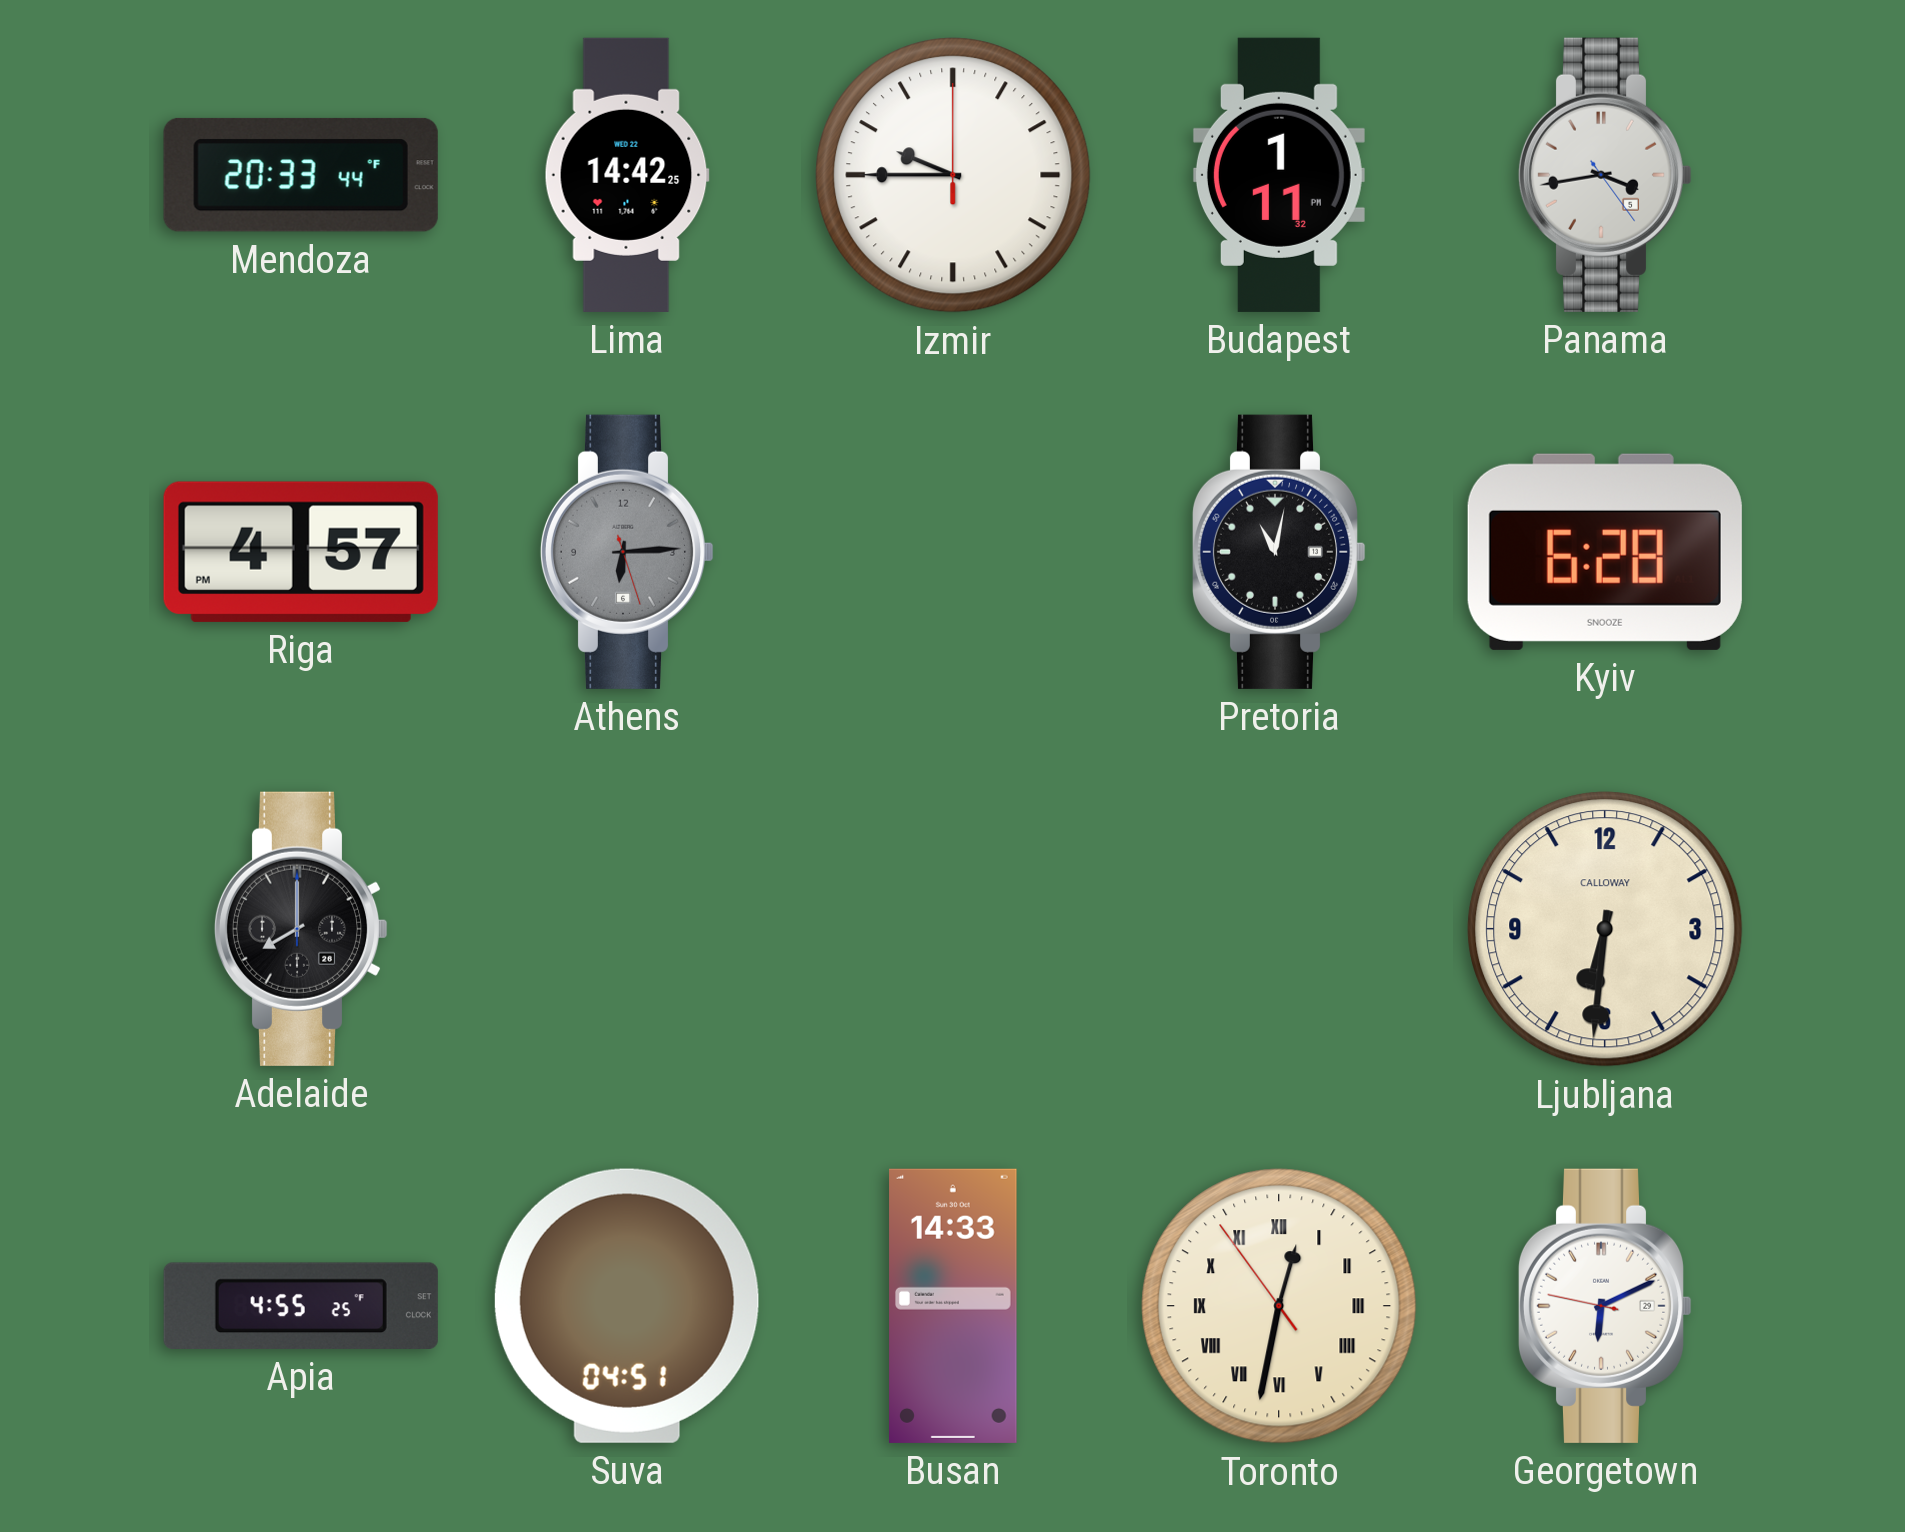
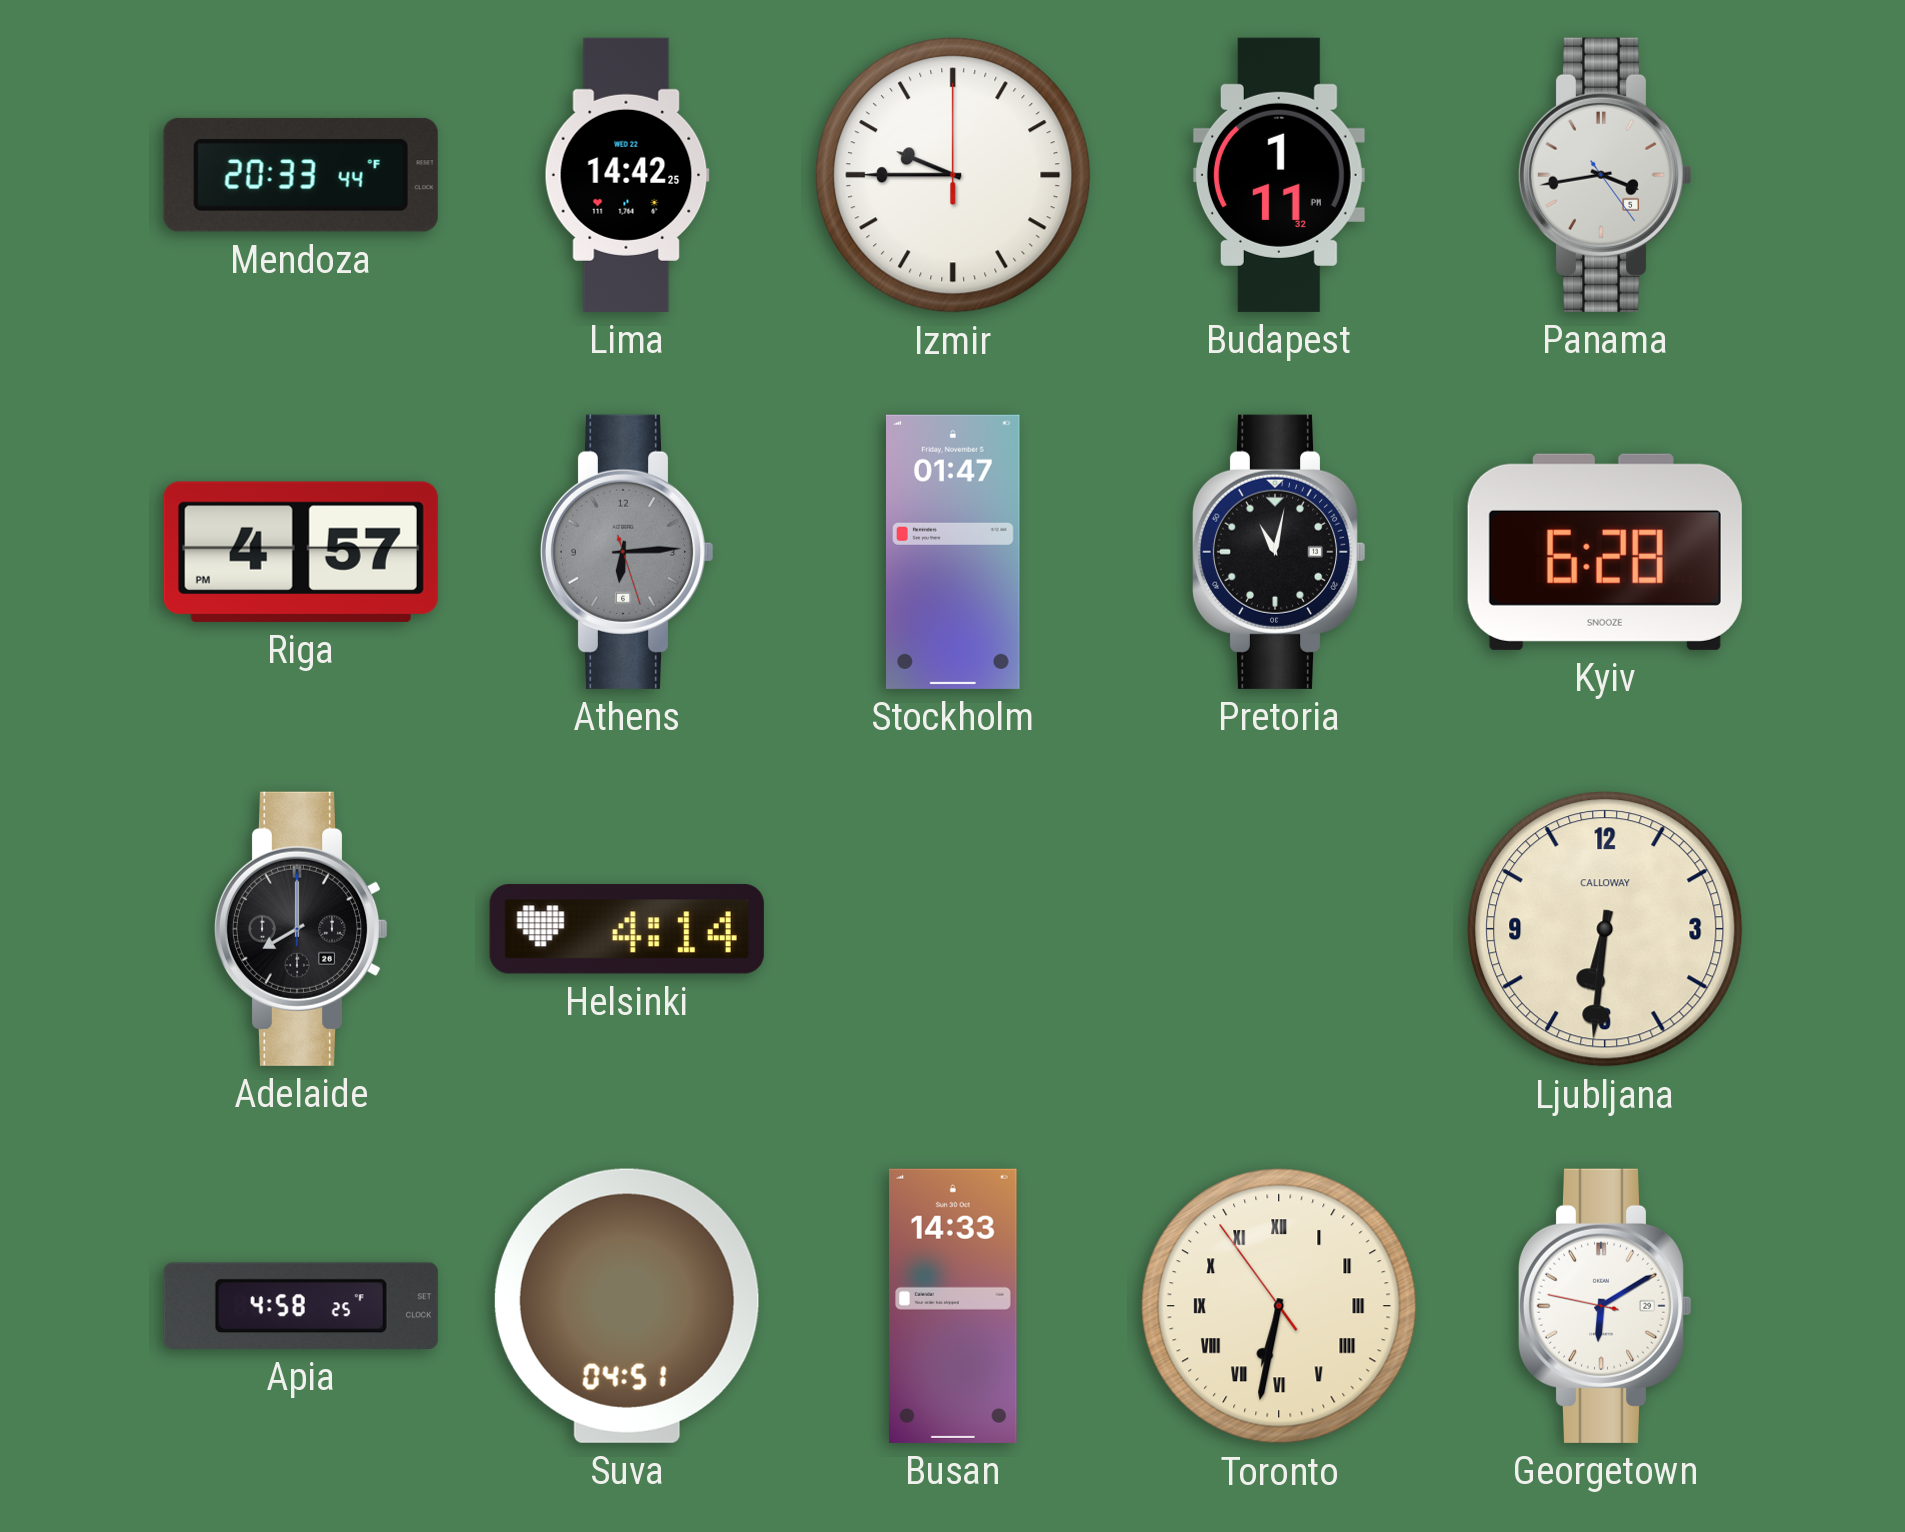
Stockholm: none -> 01:47
Helsinki: none -> 4:14
Apia: 4:55 -> 4:58
Toronto: 12:31 -> 6:31
Georgetown: 6:10 -> 6:09
